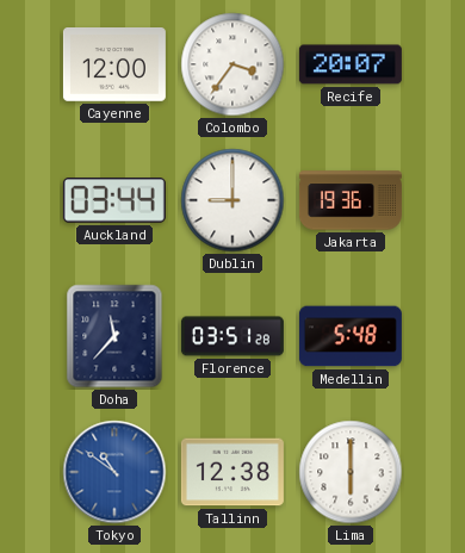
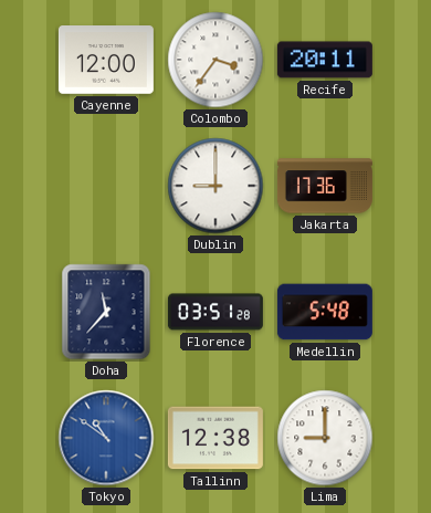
Recife: 20:07 -> 20:11
Auckland: 03:44 -> none
Jakarta: 19:36 -> 17:36
Lima: 6:00 -> 9:00
